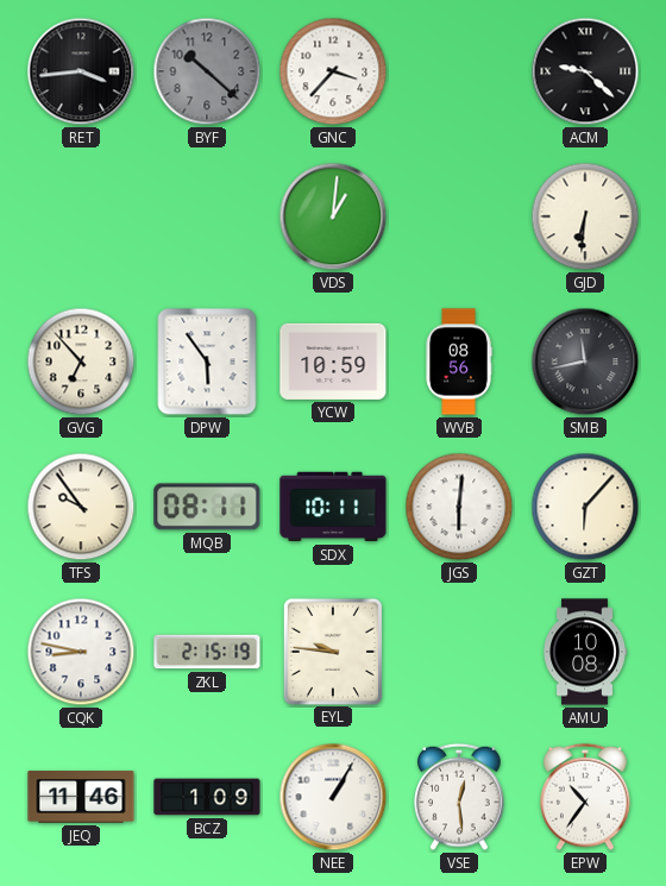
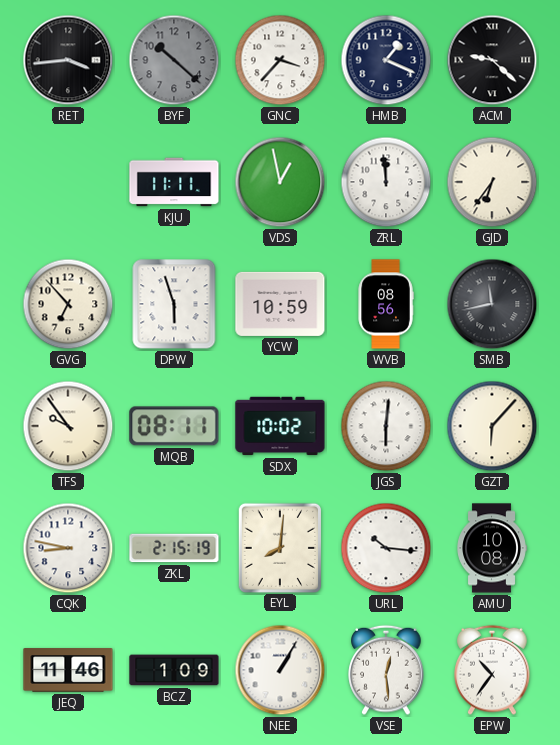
HMB: none -> 1:19
KJU: none -> 11:11
VDS: 1:01 -> 12:58
ZRL: none -> 11:59
GJD: 6:31 -> 6:36
DPW: 5:54 -> 5:57
SDX: 10:11 -> 10:02
EYL: 9:46 -> 8:01
URL: none -> 10:16
